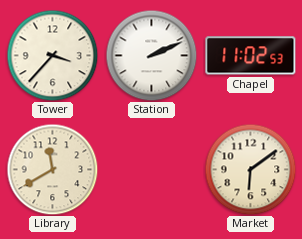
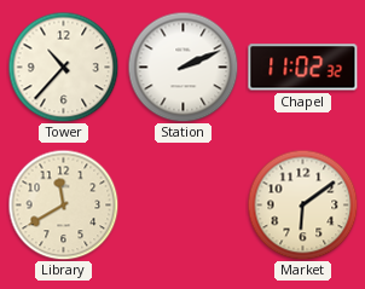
Tower: 3:37 -> 10:37
Chapel: 11:02:53 -> 11:02:32
